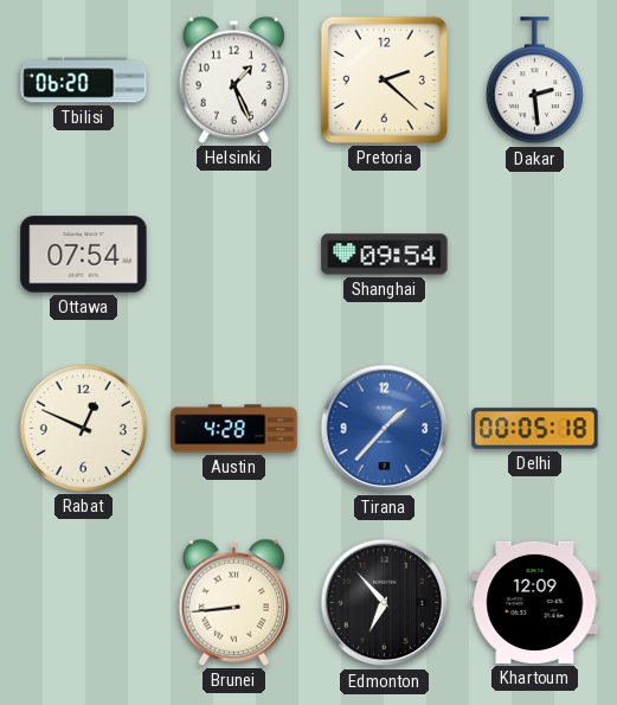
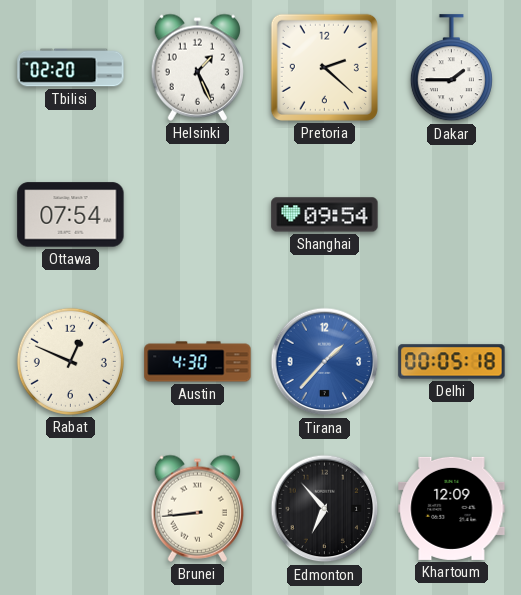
Tbilisi: 06:20 -> 02:20
Dakar: 2:29 -> 1:45
Austin: 4:28 -> 4:30
